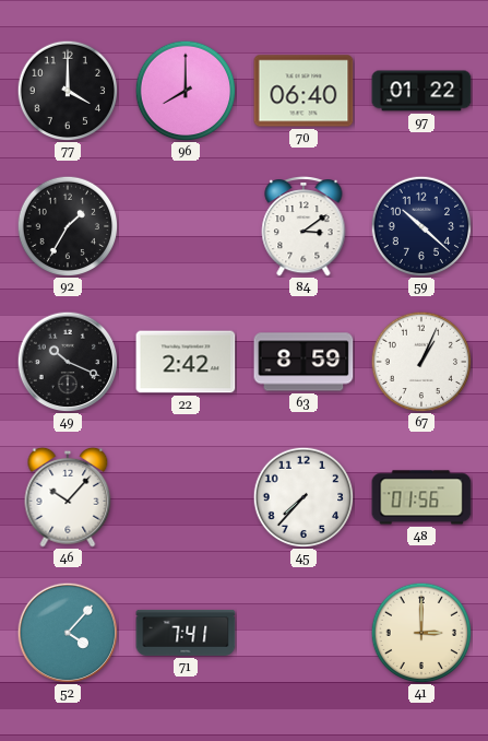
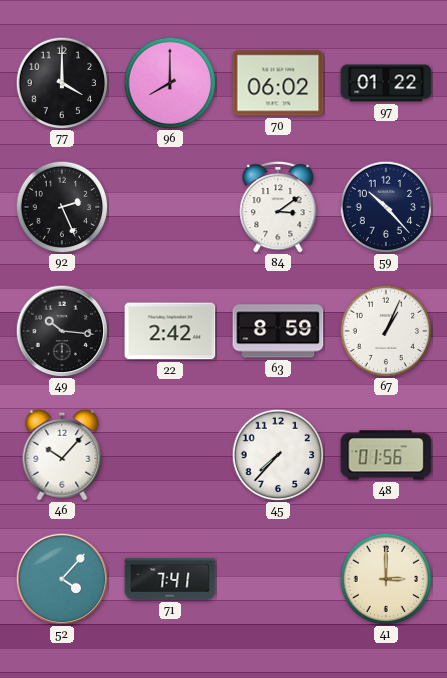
70: 06:40 -> 06:02
92: 1:35 -> 2:26
59: 10:22 -> 10:23
49: 10:19 -> 10:16
